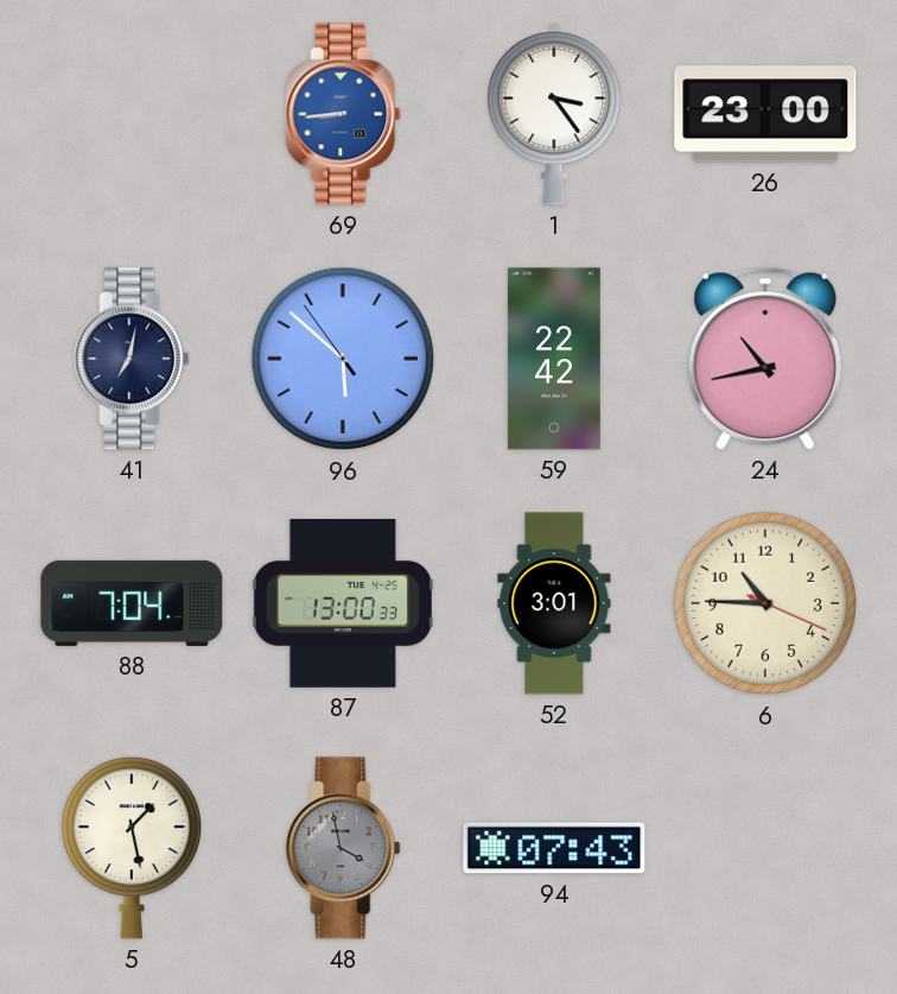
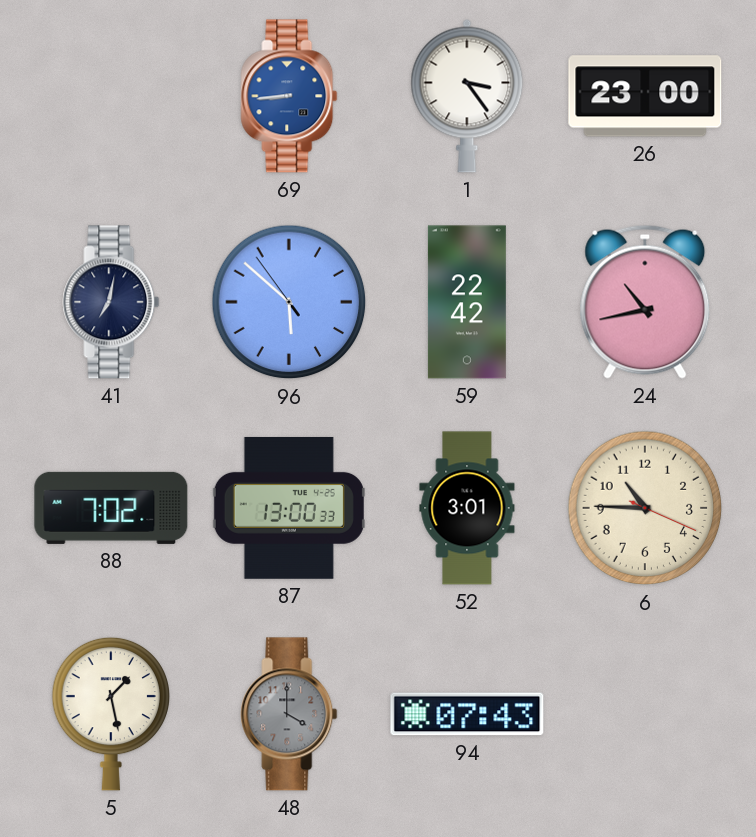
88: 7:04 -> 7:02
48: 3:58 -> 4:00
